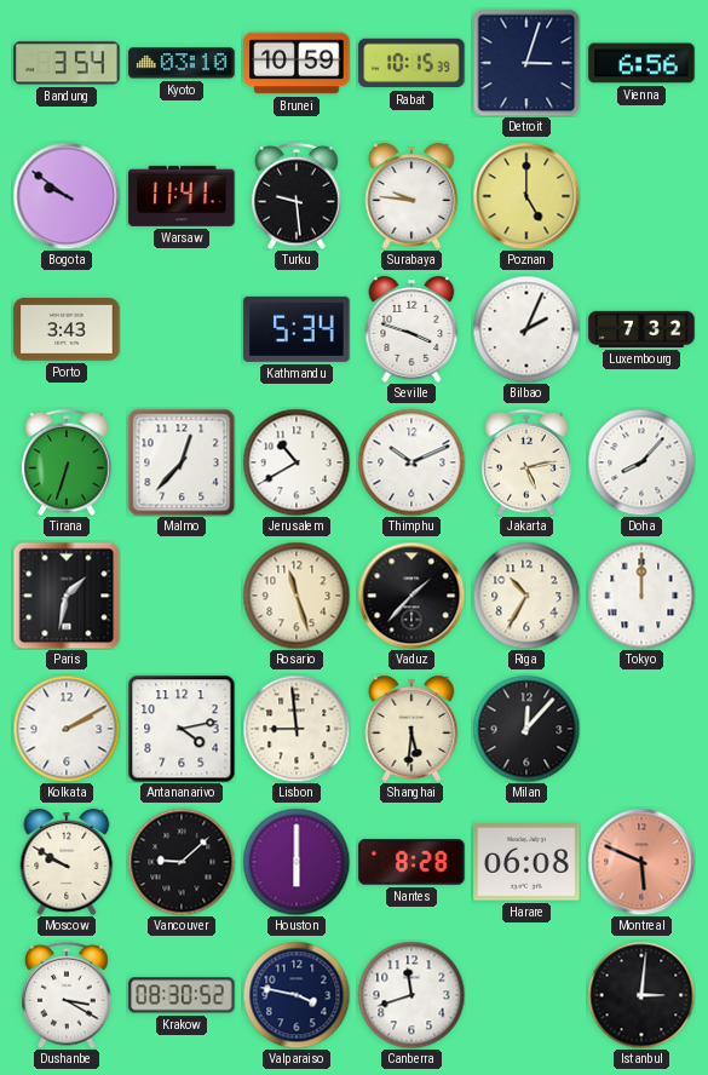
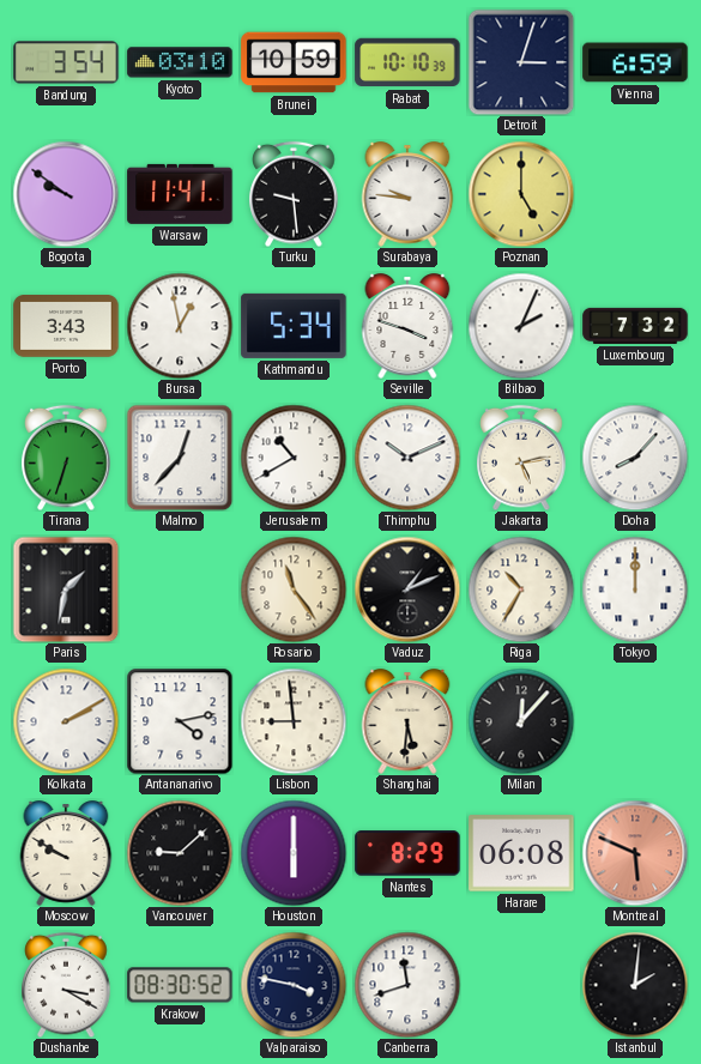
Rabat: 10:15 -> 10:10
Vienna: 6:56 -> 6:59
Bursa: none -> 12:58
Rosario: 11:27 -> 11:24
Vaduz: 1:37 -> 1:11
Nantes: 8:28 -> 8:29
Istanbul: 3:01 -> 2:01
